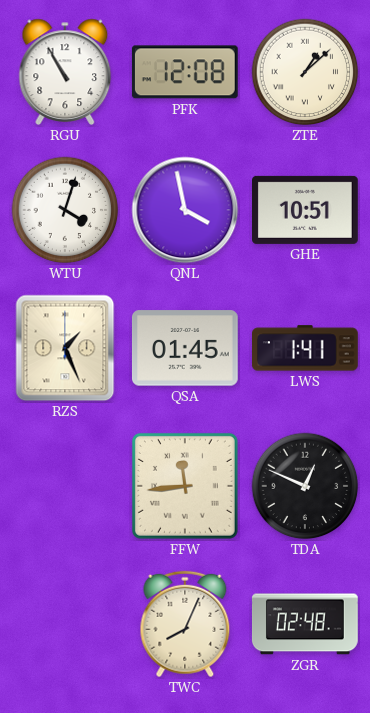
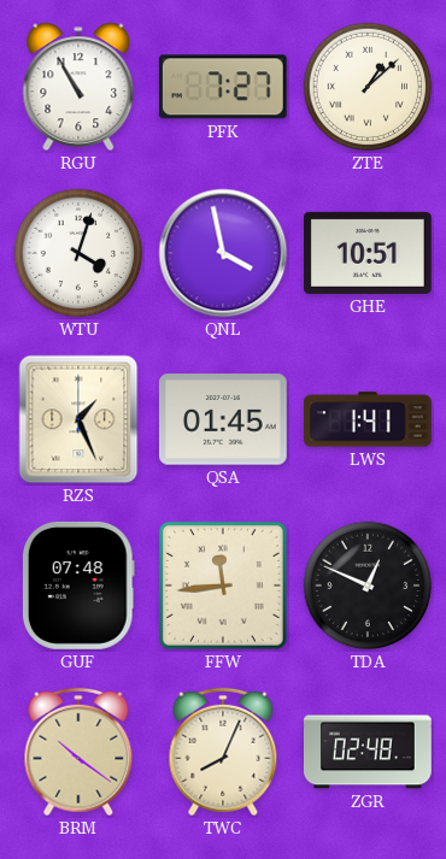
PFK: 12:08 -> 7:27
GUF: none -> 07:48
BRM: none -> 10:21
